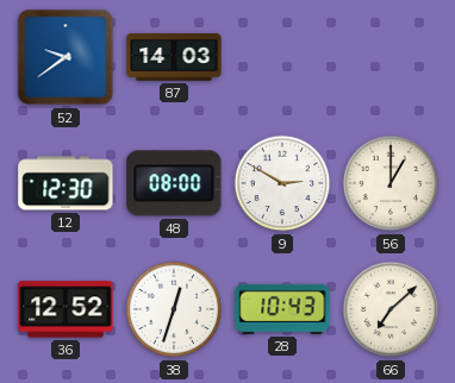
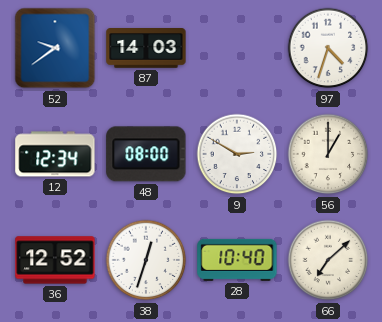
97: none -> 4:33
12: 12:30 -> 12:34
28: 10:43 -> 10:40
